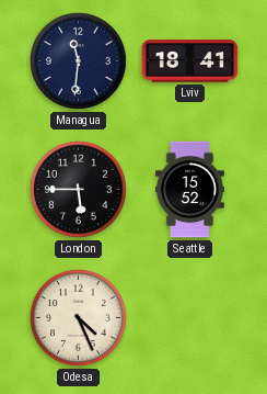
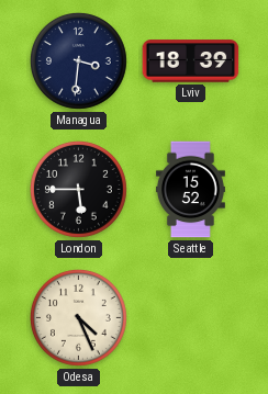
Managua: 11:31 -> 3:31
Lviv: 18:41 -> 18:39
